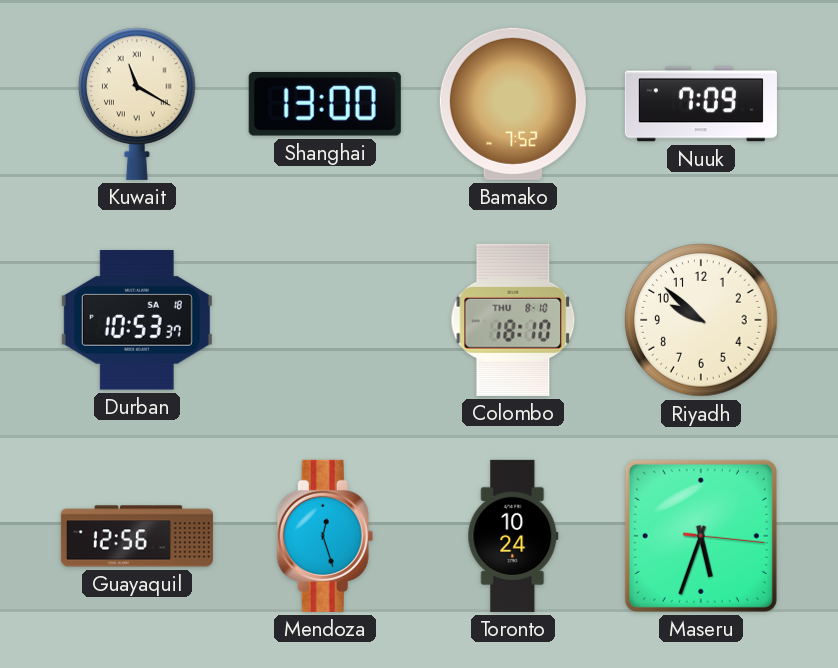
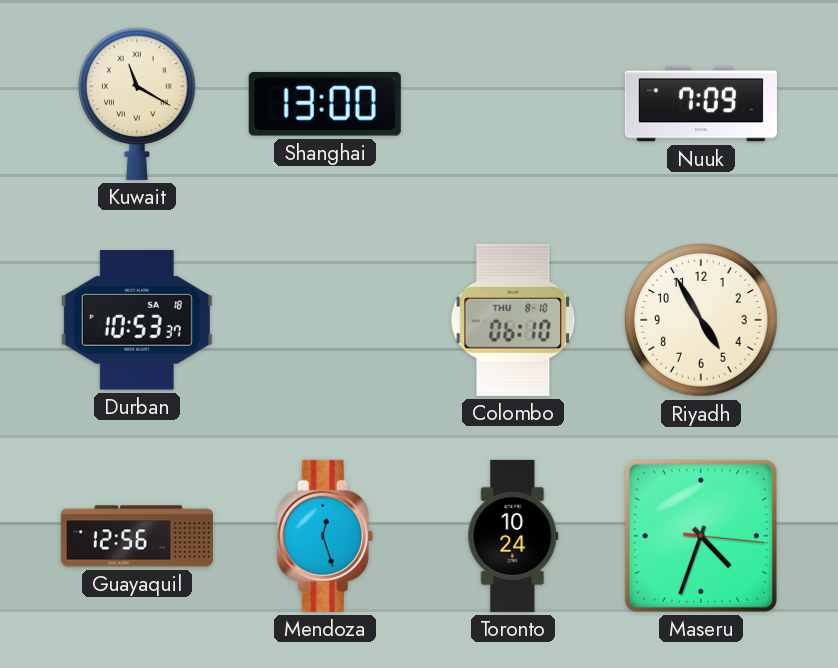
Bamako: 7:52 -> none
Colombo: 18:10 -> 06:10
Riyadh: 9:52 -> 4:55
Maseru: 5:33 -> 4:33
